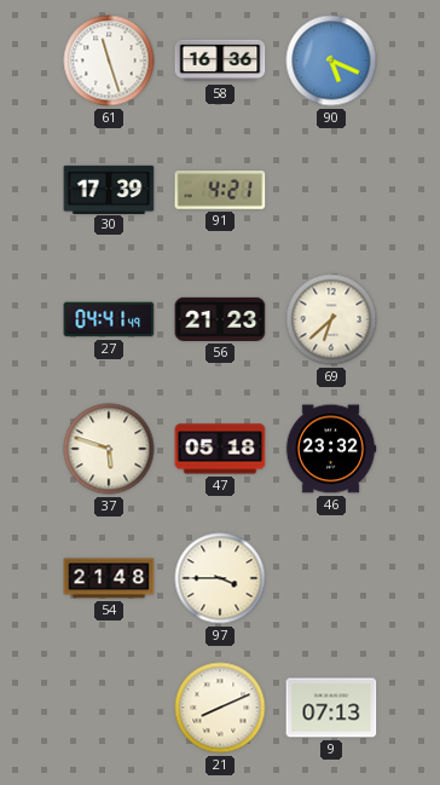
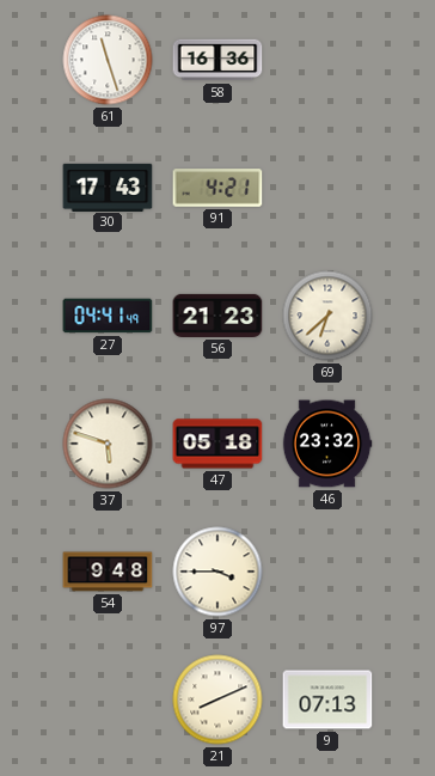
90: 5:19 -> none
30: 17:39 -> 17:43
54: 21:48 -> 9:48
